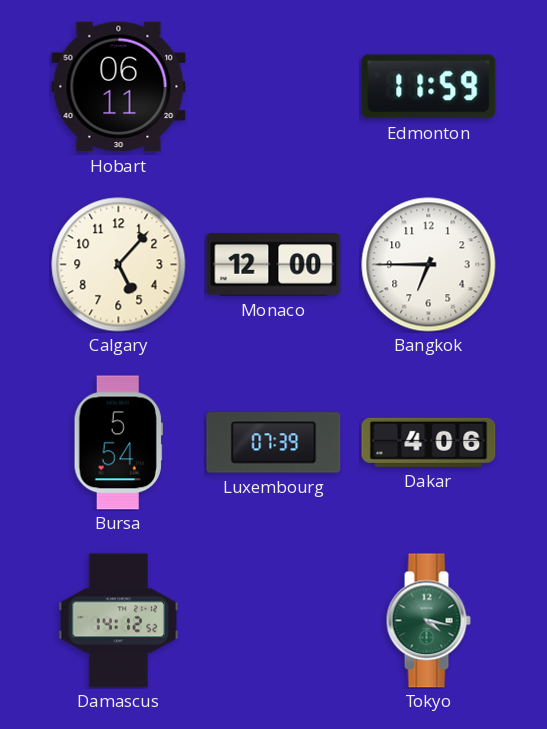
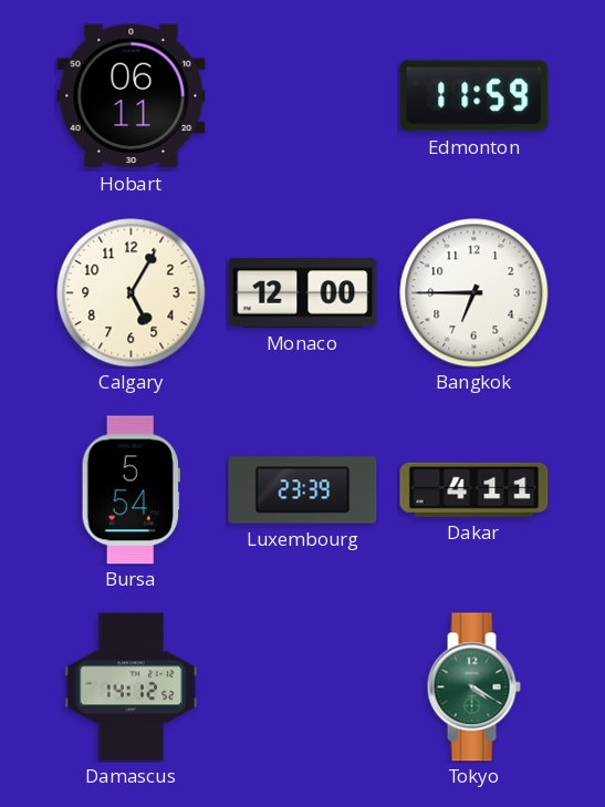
Calgary: 5:07 -> 5:05
Luxembourg: 07:39 -> 23:39
Dakar: 4:06 -> 4:11
Tokyo: 4:17 -> 4:20
